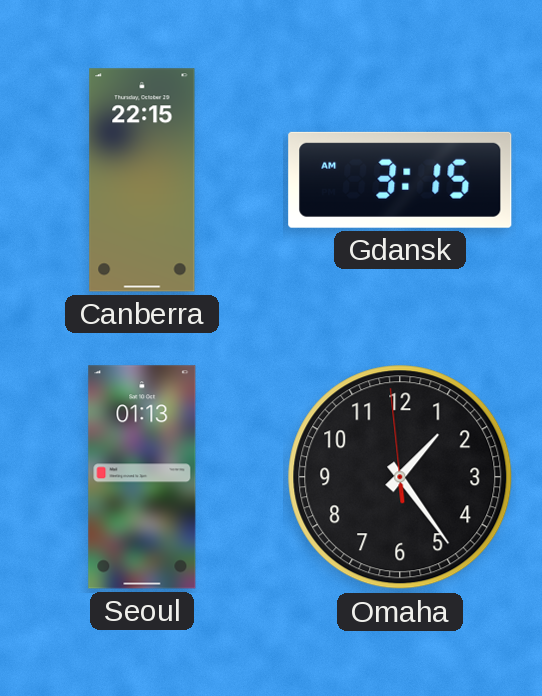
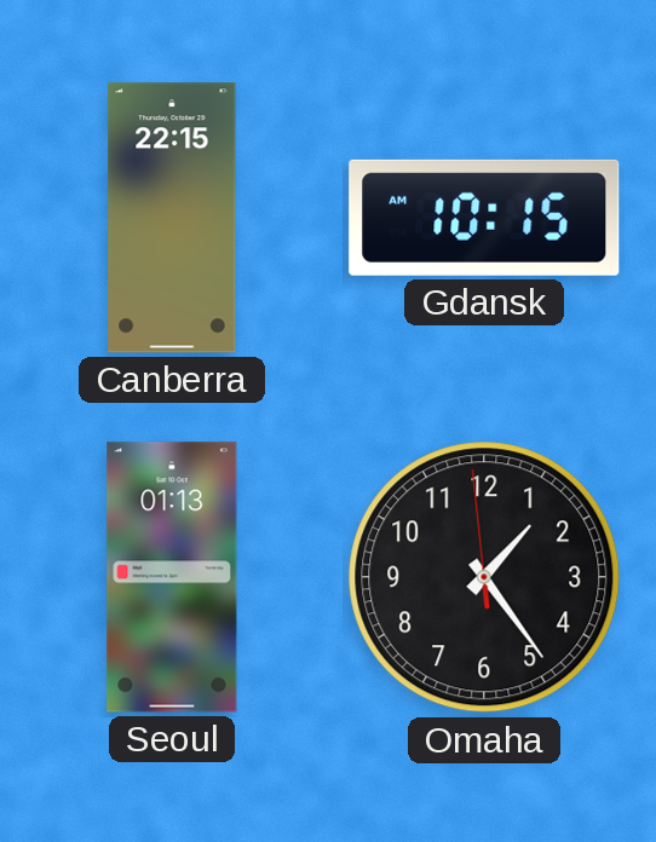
Gdansk: 3:15 -> 10:15
